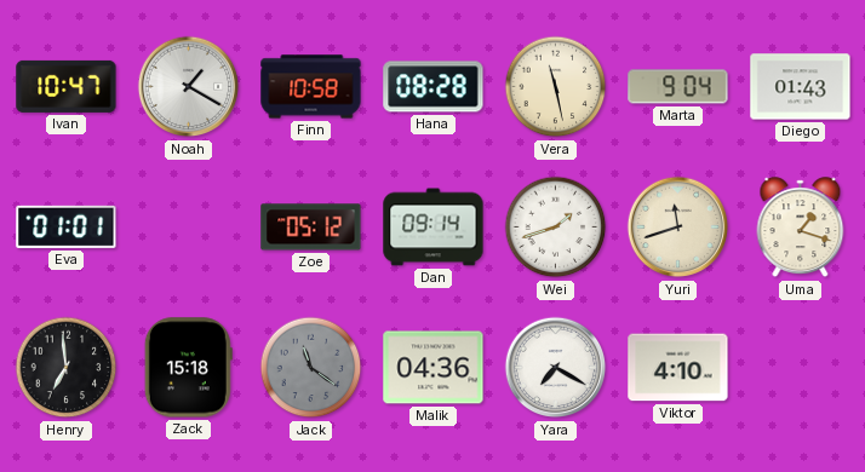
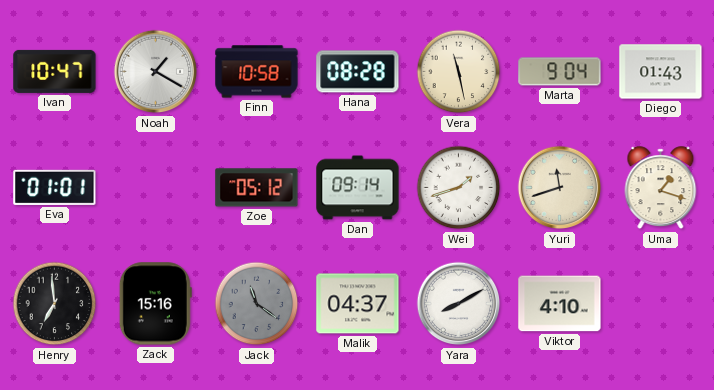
Zack: 15:18 -> 15:16
Malik: 04:36 -> 04:37
Yara: 7:20 -> 8:10
